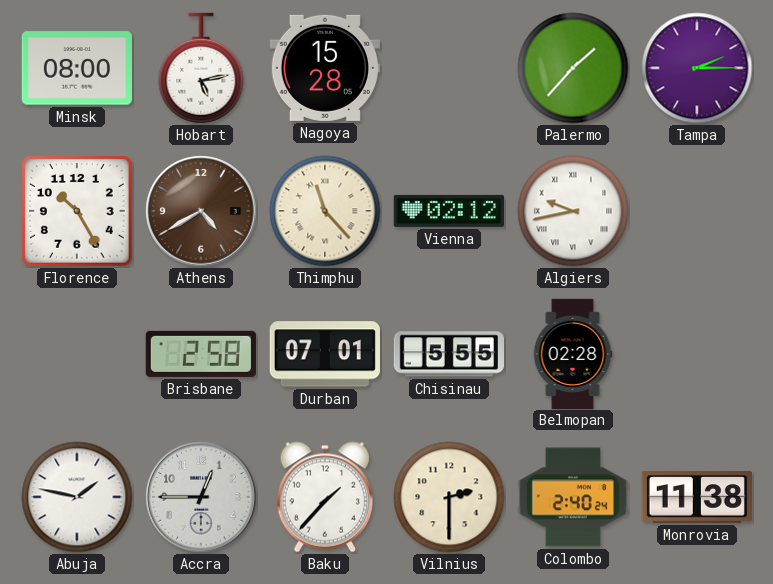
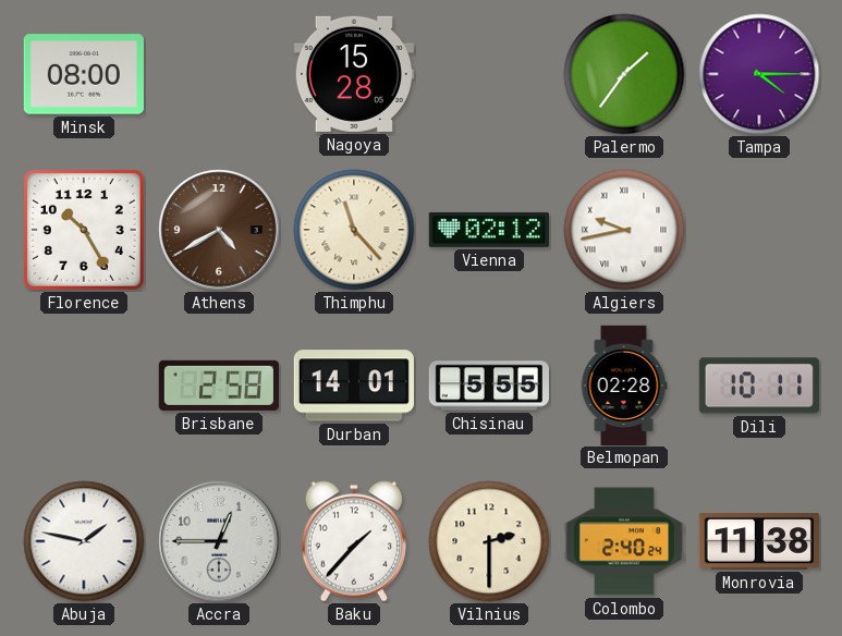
Hobart: 5:13 -> none
Palermo: 1:37 -> 1:36
Tampa: 2:15 -> 4:15
Durban: 07:01 -> 14:01
Dili: none -> 10:11
